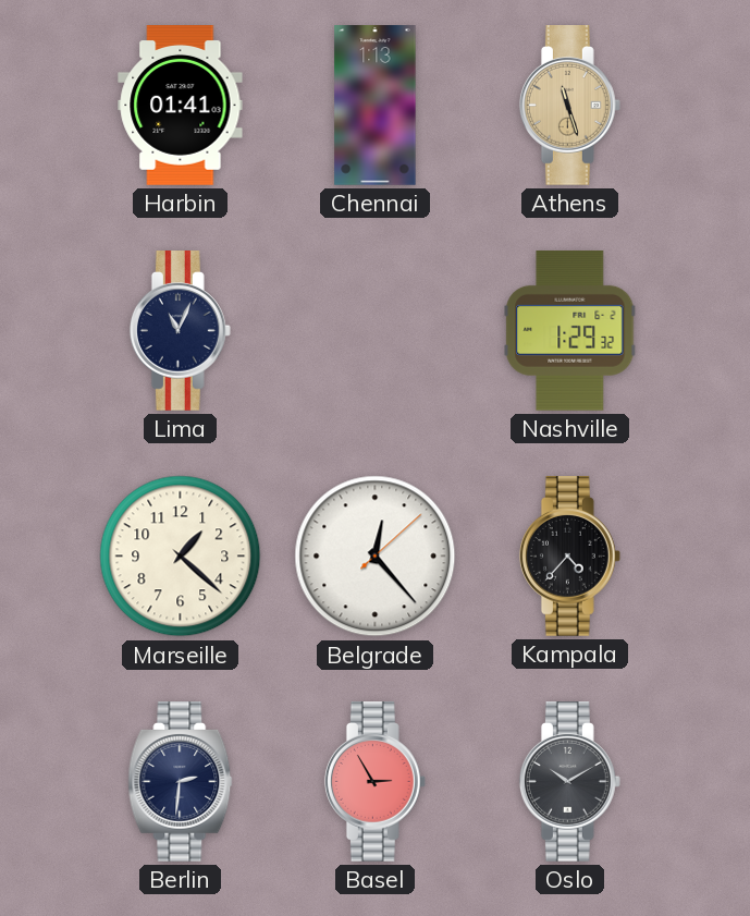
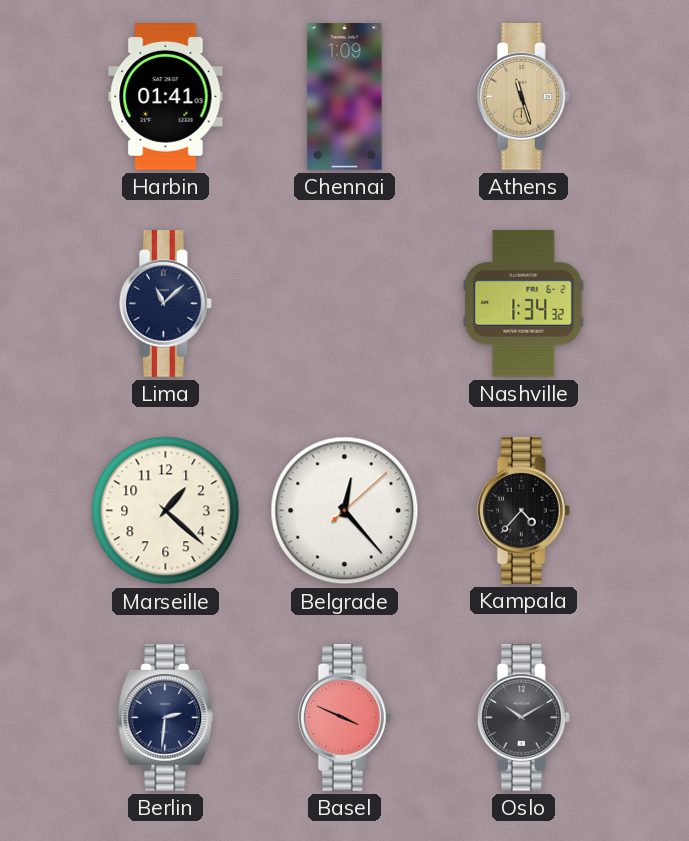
Chennai: 1:13 -> 1:09
Lima: 11:04 -> 11:08
Nashville: 1:29 -> 1:34
Basel: 2:55 -> 3:49
